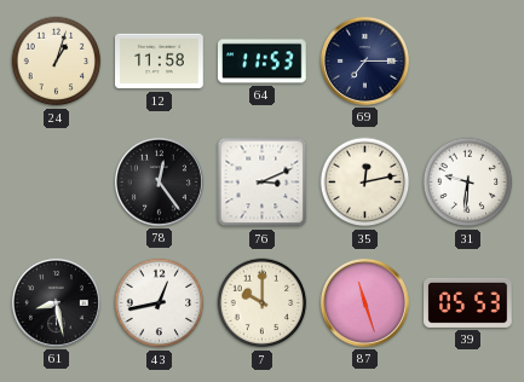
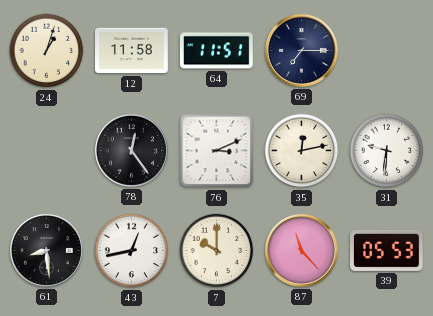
64: 11:53 -> 11:51
61: 8:28 -> 8:29
87: 11:27 -> 11:23
